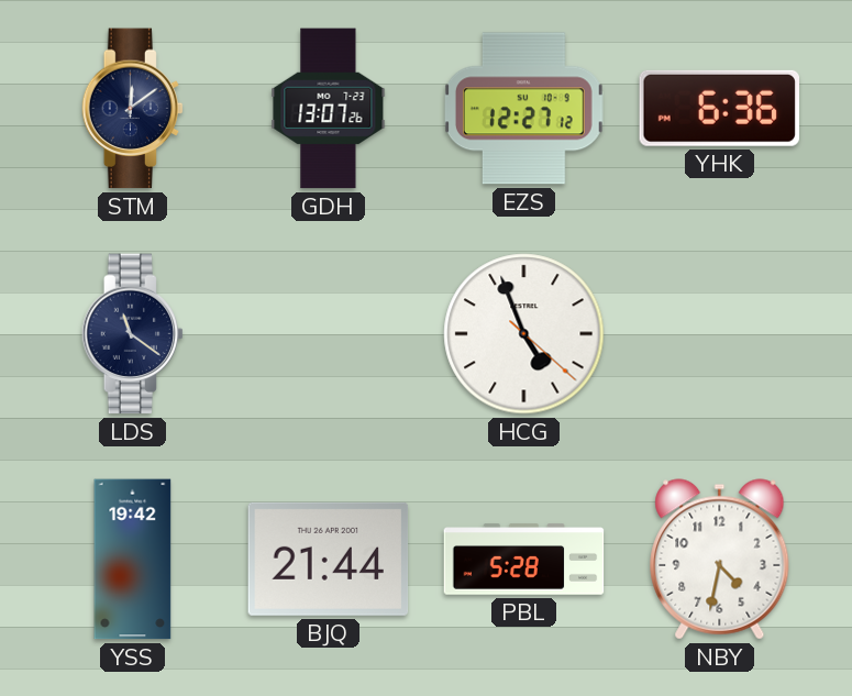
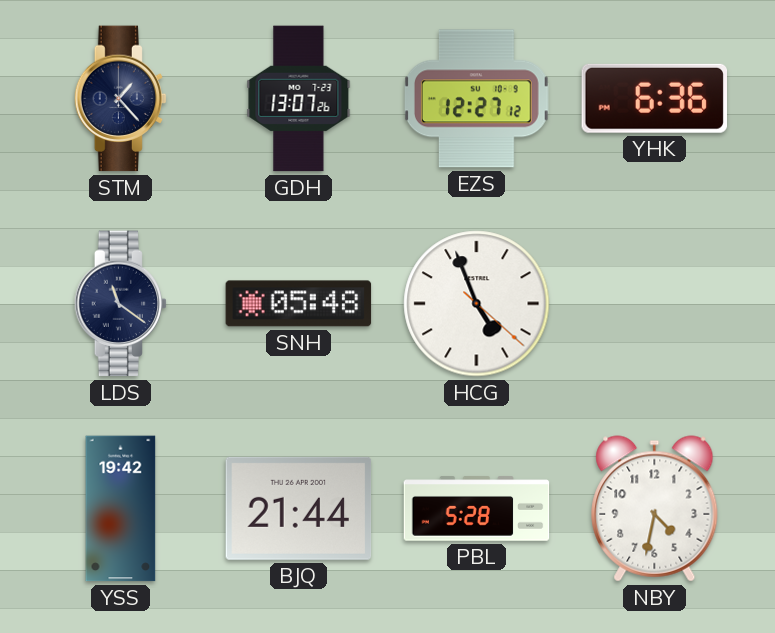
STM: 12:09 -> 1:23
SNH: none -> 05:48
